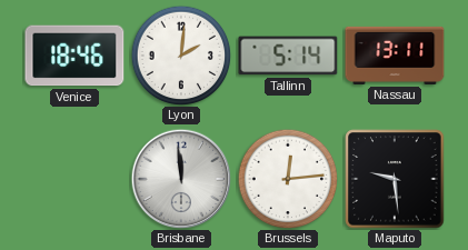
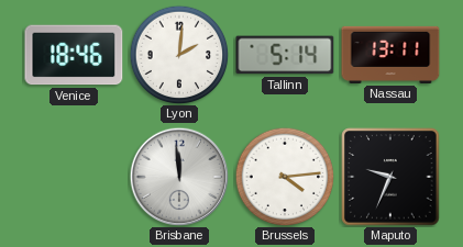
Brussels: 12:14 -> 4:14
Maputo: 9:29 -> 9:34
